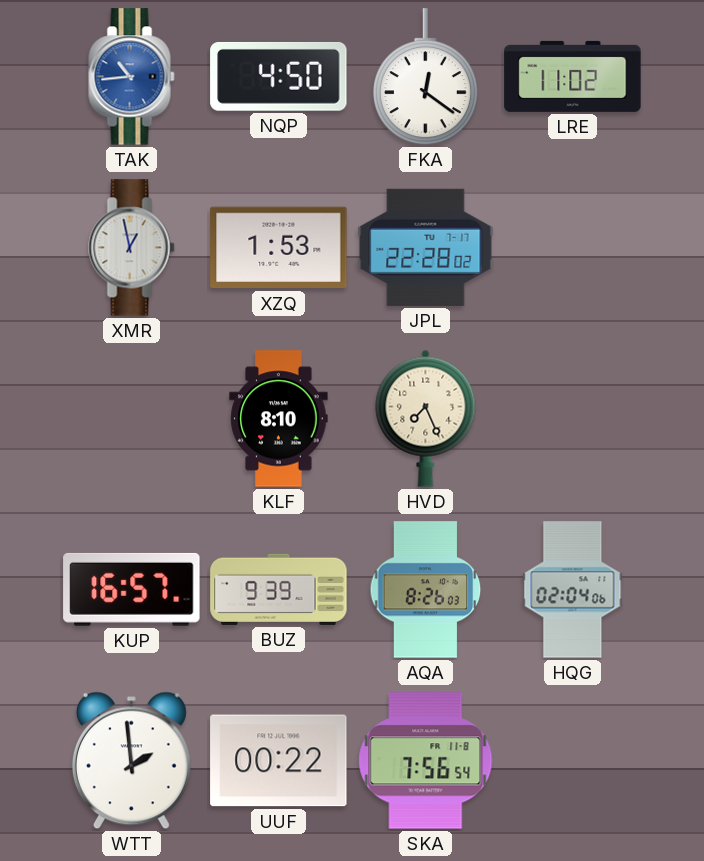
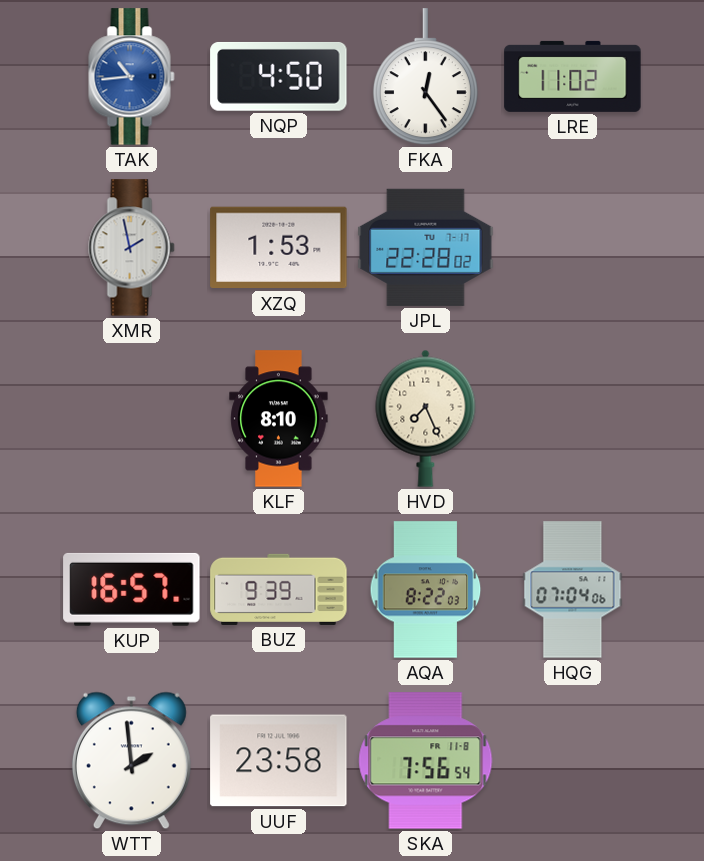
FKA: 12:21 -> 12:24
XMR: 12:58 -> 1:58
AQA: 8:26 -> 8:22
HQG: 02:04 -> 07:04
UUF: 00:22 -> 23:58
